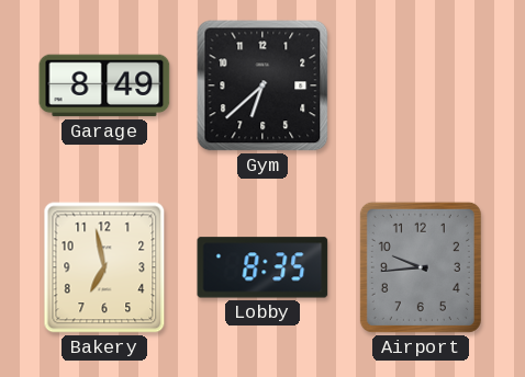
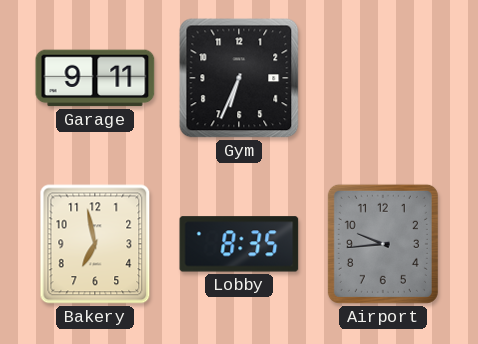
Garage: 8:49 -> 9:11
Gym: 6:38 -> 6:34
